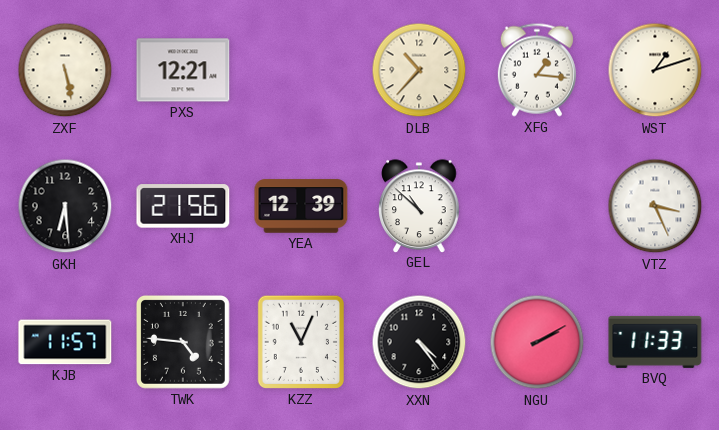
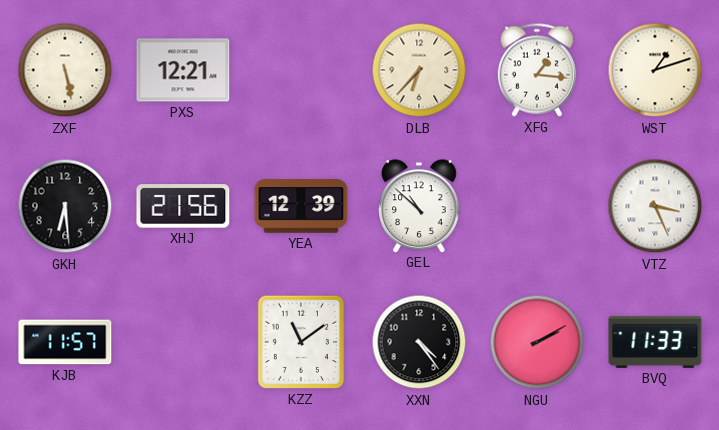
DLB: 10:37 -> 6:37
TWK: 4:46 -> none
KZZ: 11:04 -> 11:09
